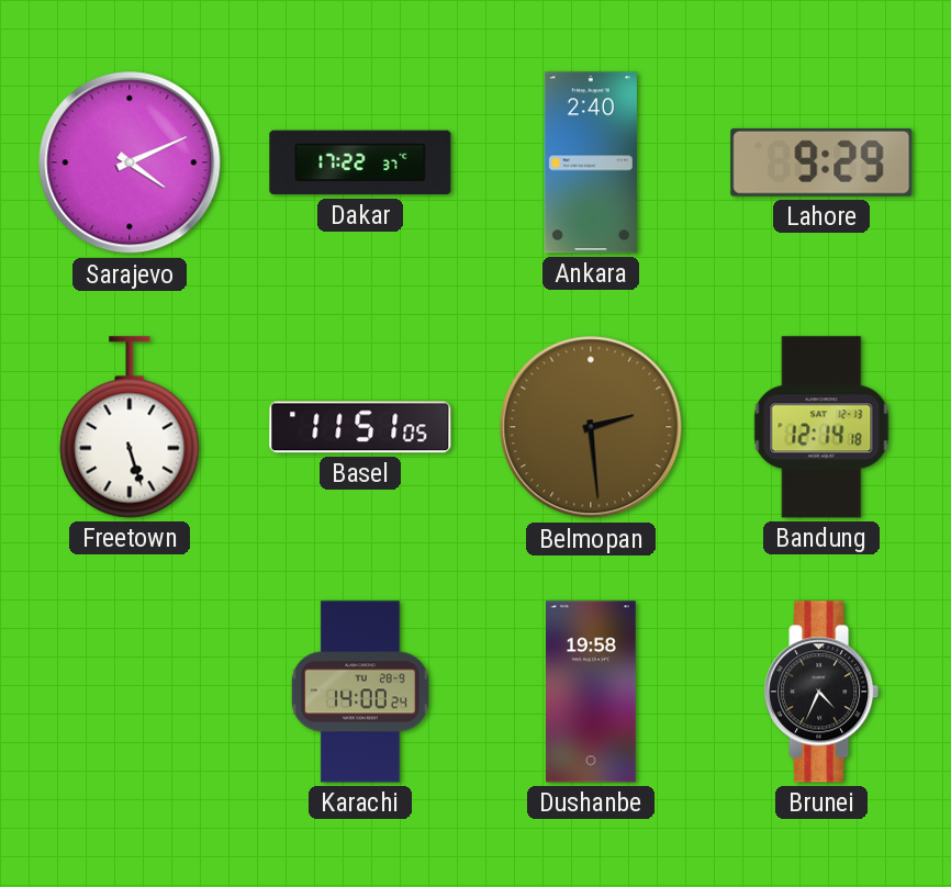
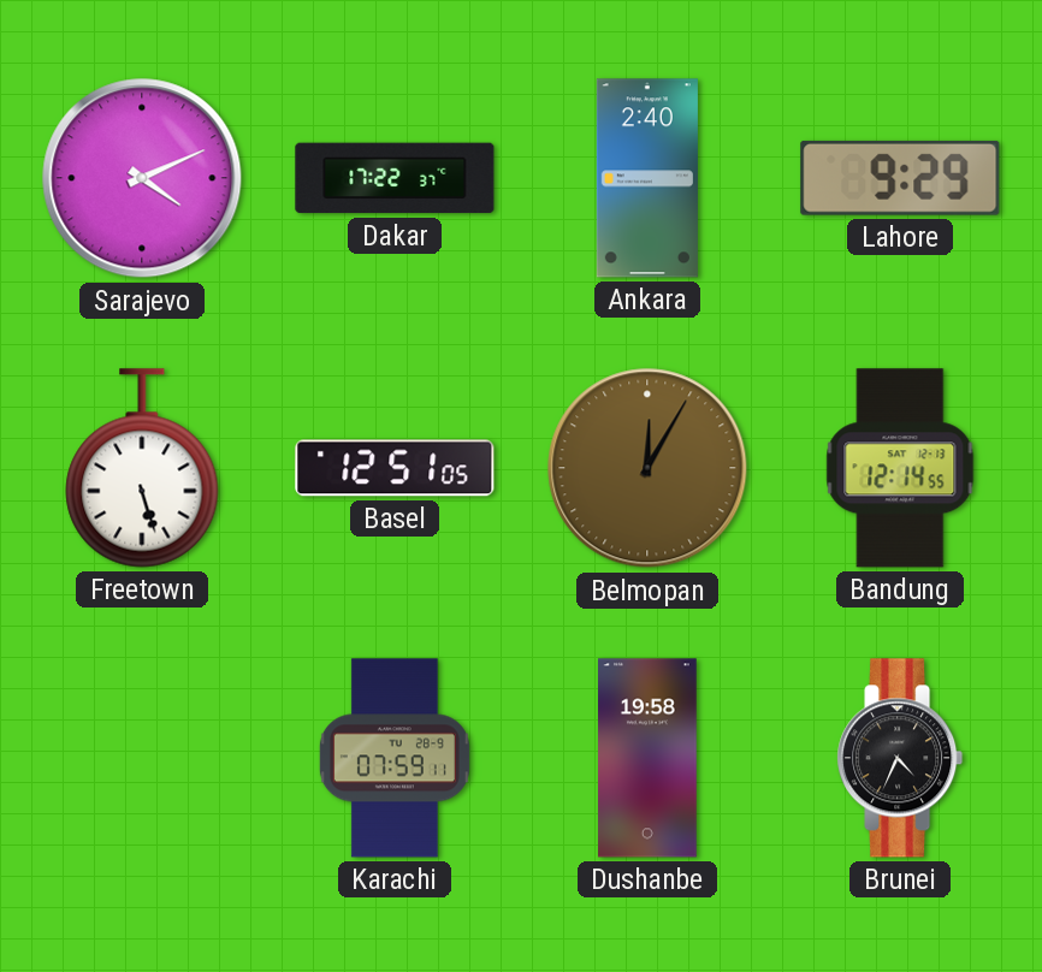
Basel: 11:51 -> 12:51
Belmopan: 2:29 -> 12:05
Bandung: 12:14:18 -> 12:14:55
Karachi: 14:00 -> 07:59
